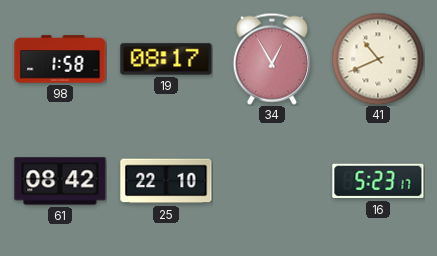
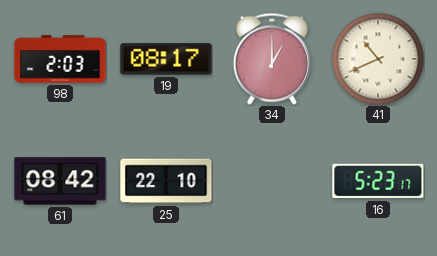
98: 1:58 -> 2:03
34: 12:55 -> 1:00
